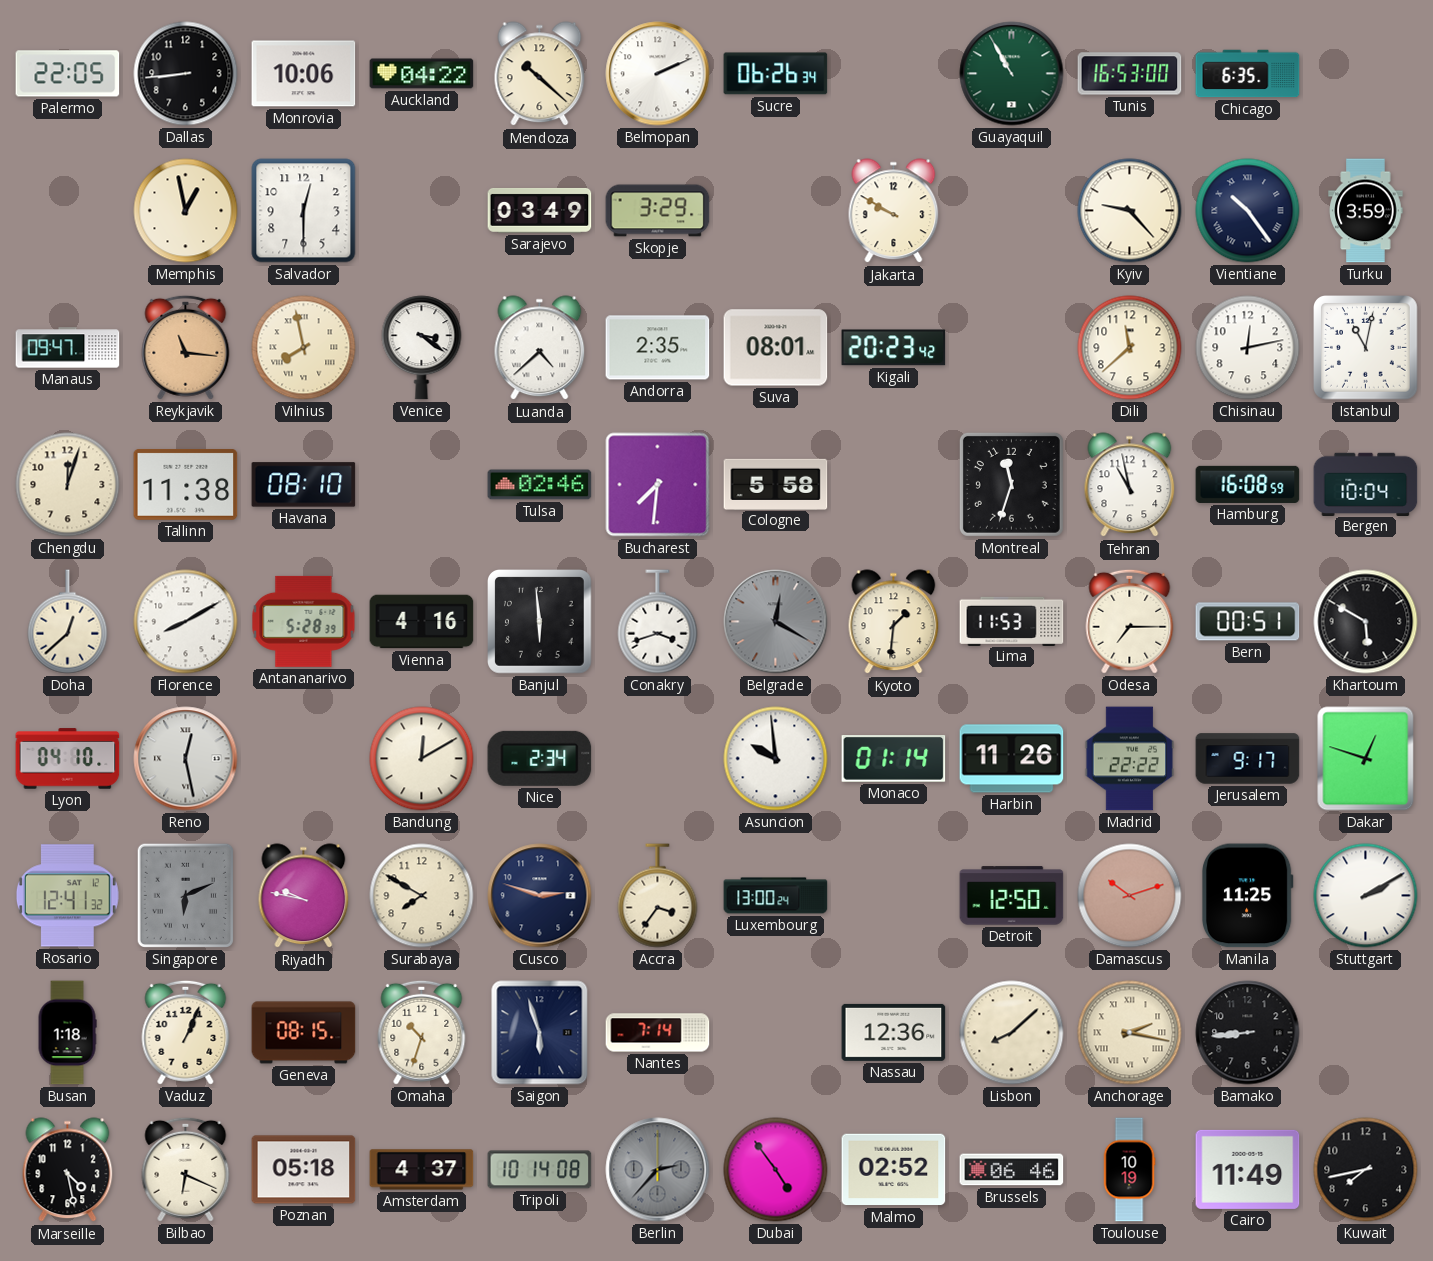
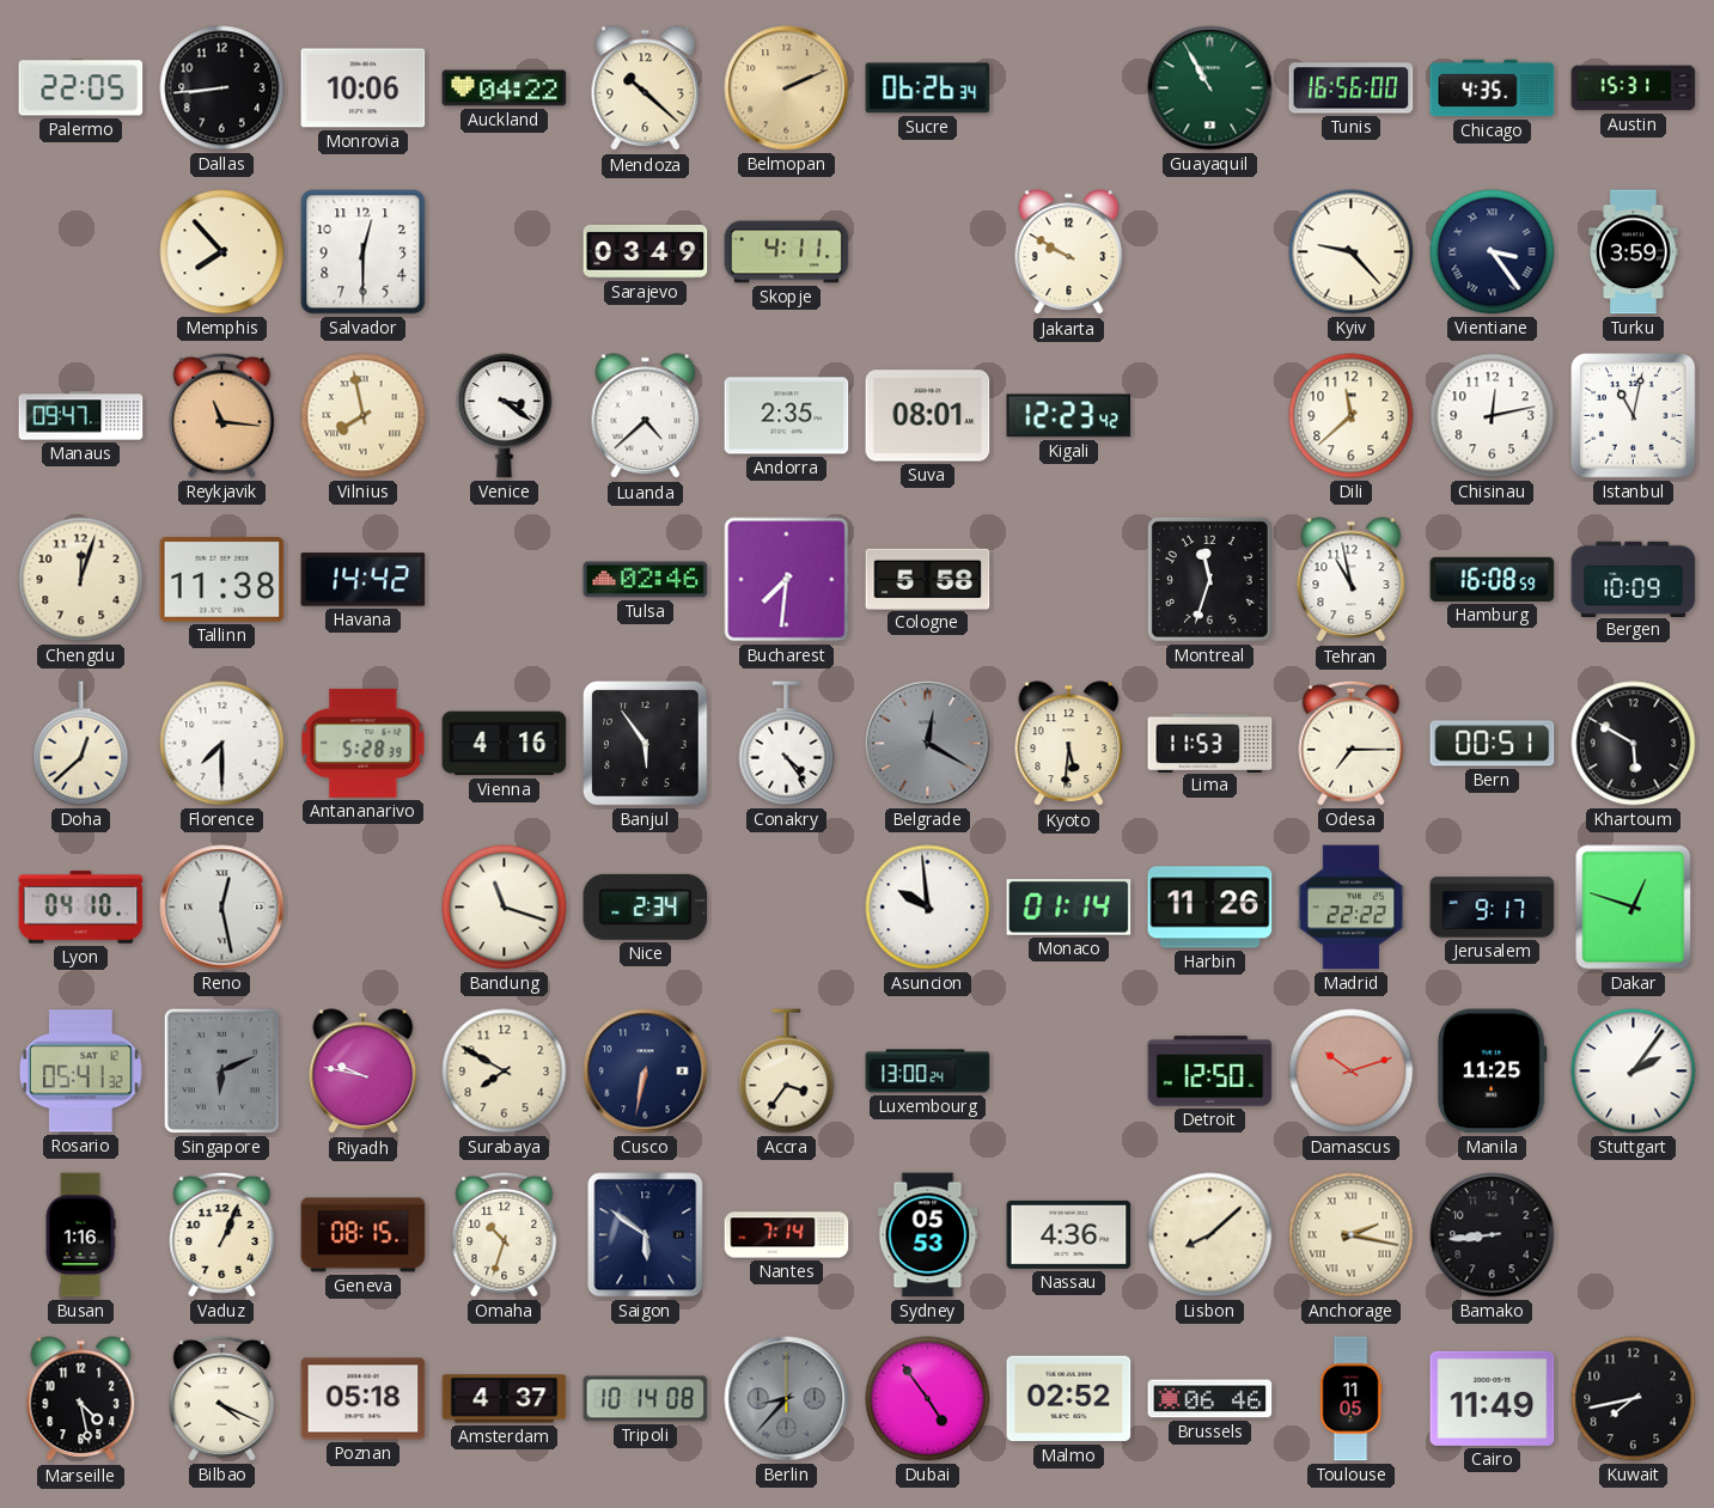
Belmopan dial: white -> champagne
Tunis: 16:53 -> 16:56
Chicago: 6:35 -> 4:35
Austin: none -> 15:31
Memphis: 12:58 -> 7:53
Skopje: 3:29 -> 4:11
Vientiane: 10:24 -> 3:24
Kigali: 20:23 -> 12:23
Havana: 08:10 -> 14:42
Bergen: 10:04 -> 10:09
Florence: 8:10 -> 7:30
Banjul: 5:59 -> 5:54
Conakry: 3:42 -> 4:24
Kyoto: 1:31 -> 5:31
Bandung: 12:10 -> 11:18
Rosario: 12:41 -> 05:41
Cusco: 2:48 -> 6:32
Stuttgart: 2:10 -> 2:06
Busan: 1:18 -> 1:16
Saigon: 5:57 -> 5:51
Sydney: none -> 05:53
Nassau: 12:36 -> 4:36
Bilbao: 6:19 -> 4:19
Berlin: 2:37 -> 8:37
Toulouse: 10:19 -> 11:05
